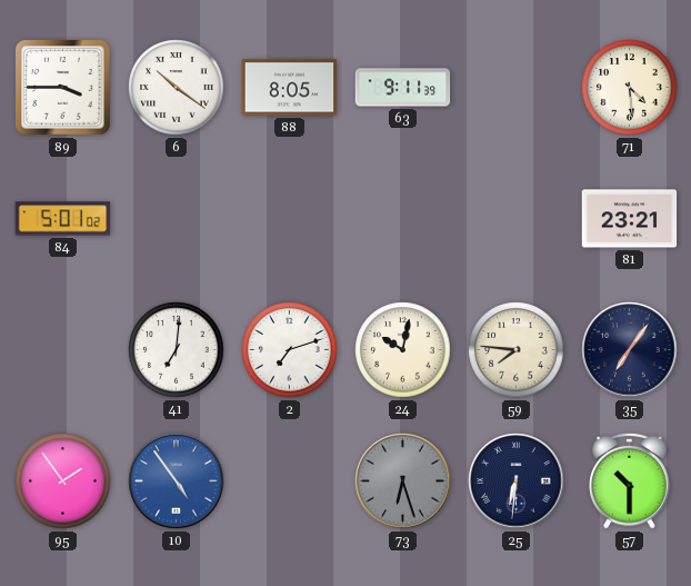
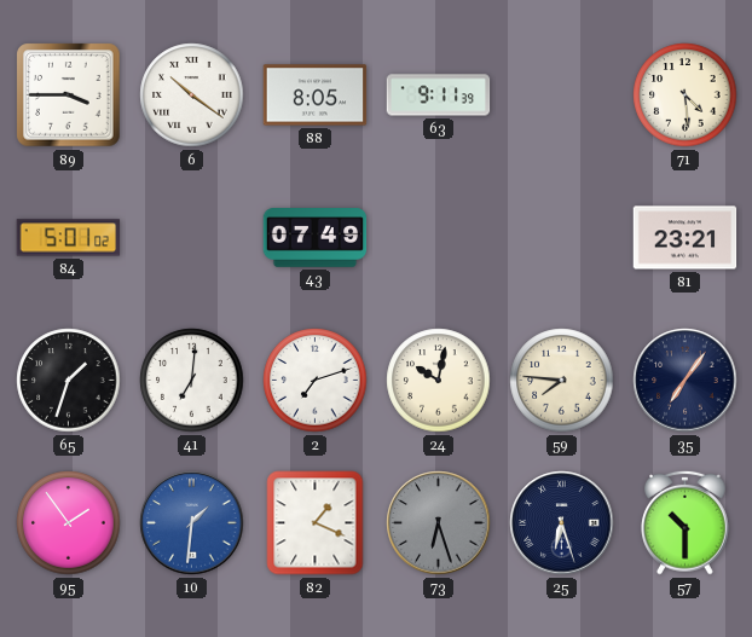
43: none -> 07:49
65: none -> 1:33
10: 4:54 -> 1:31
82: none -> 1:19
25: 6:31 -> 6:27
